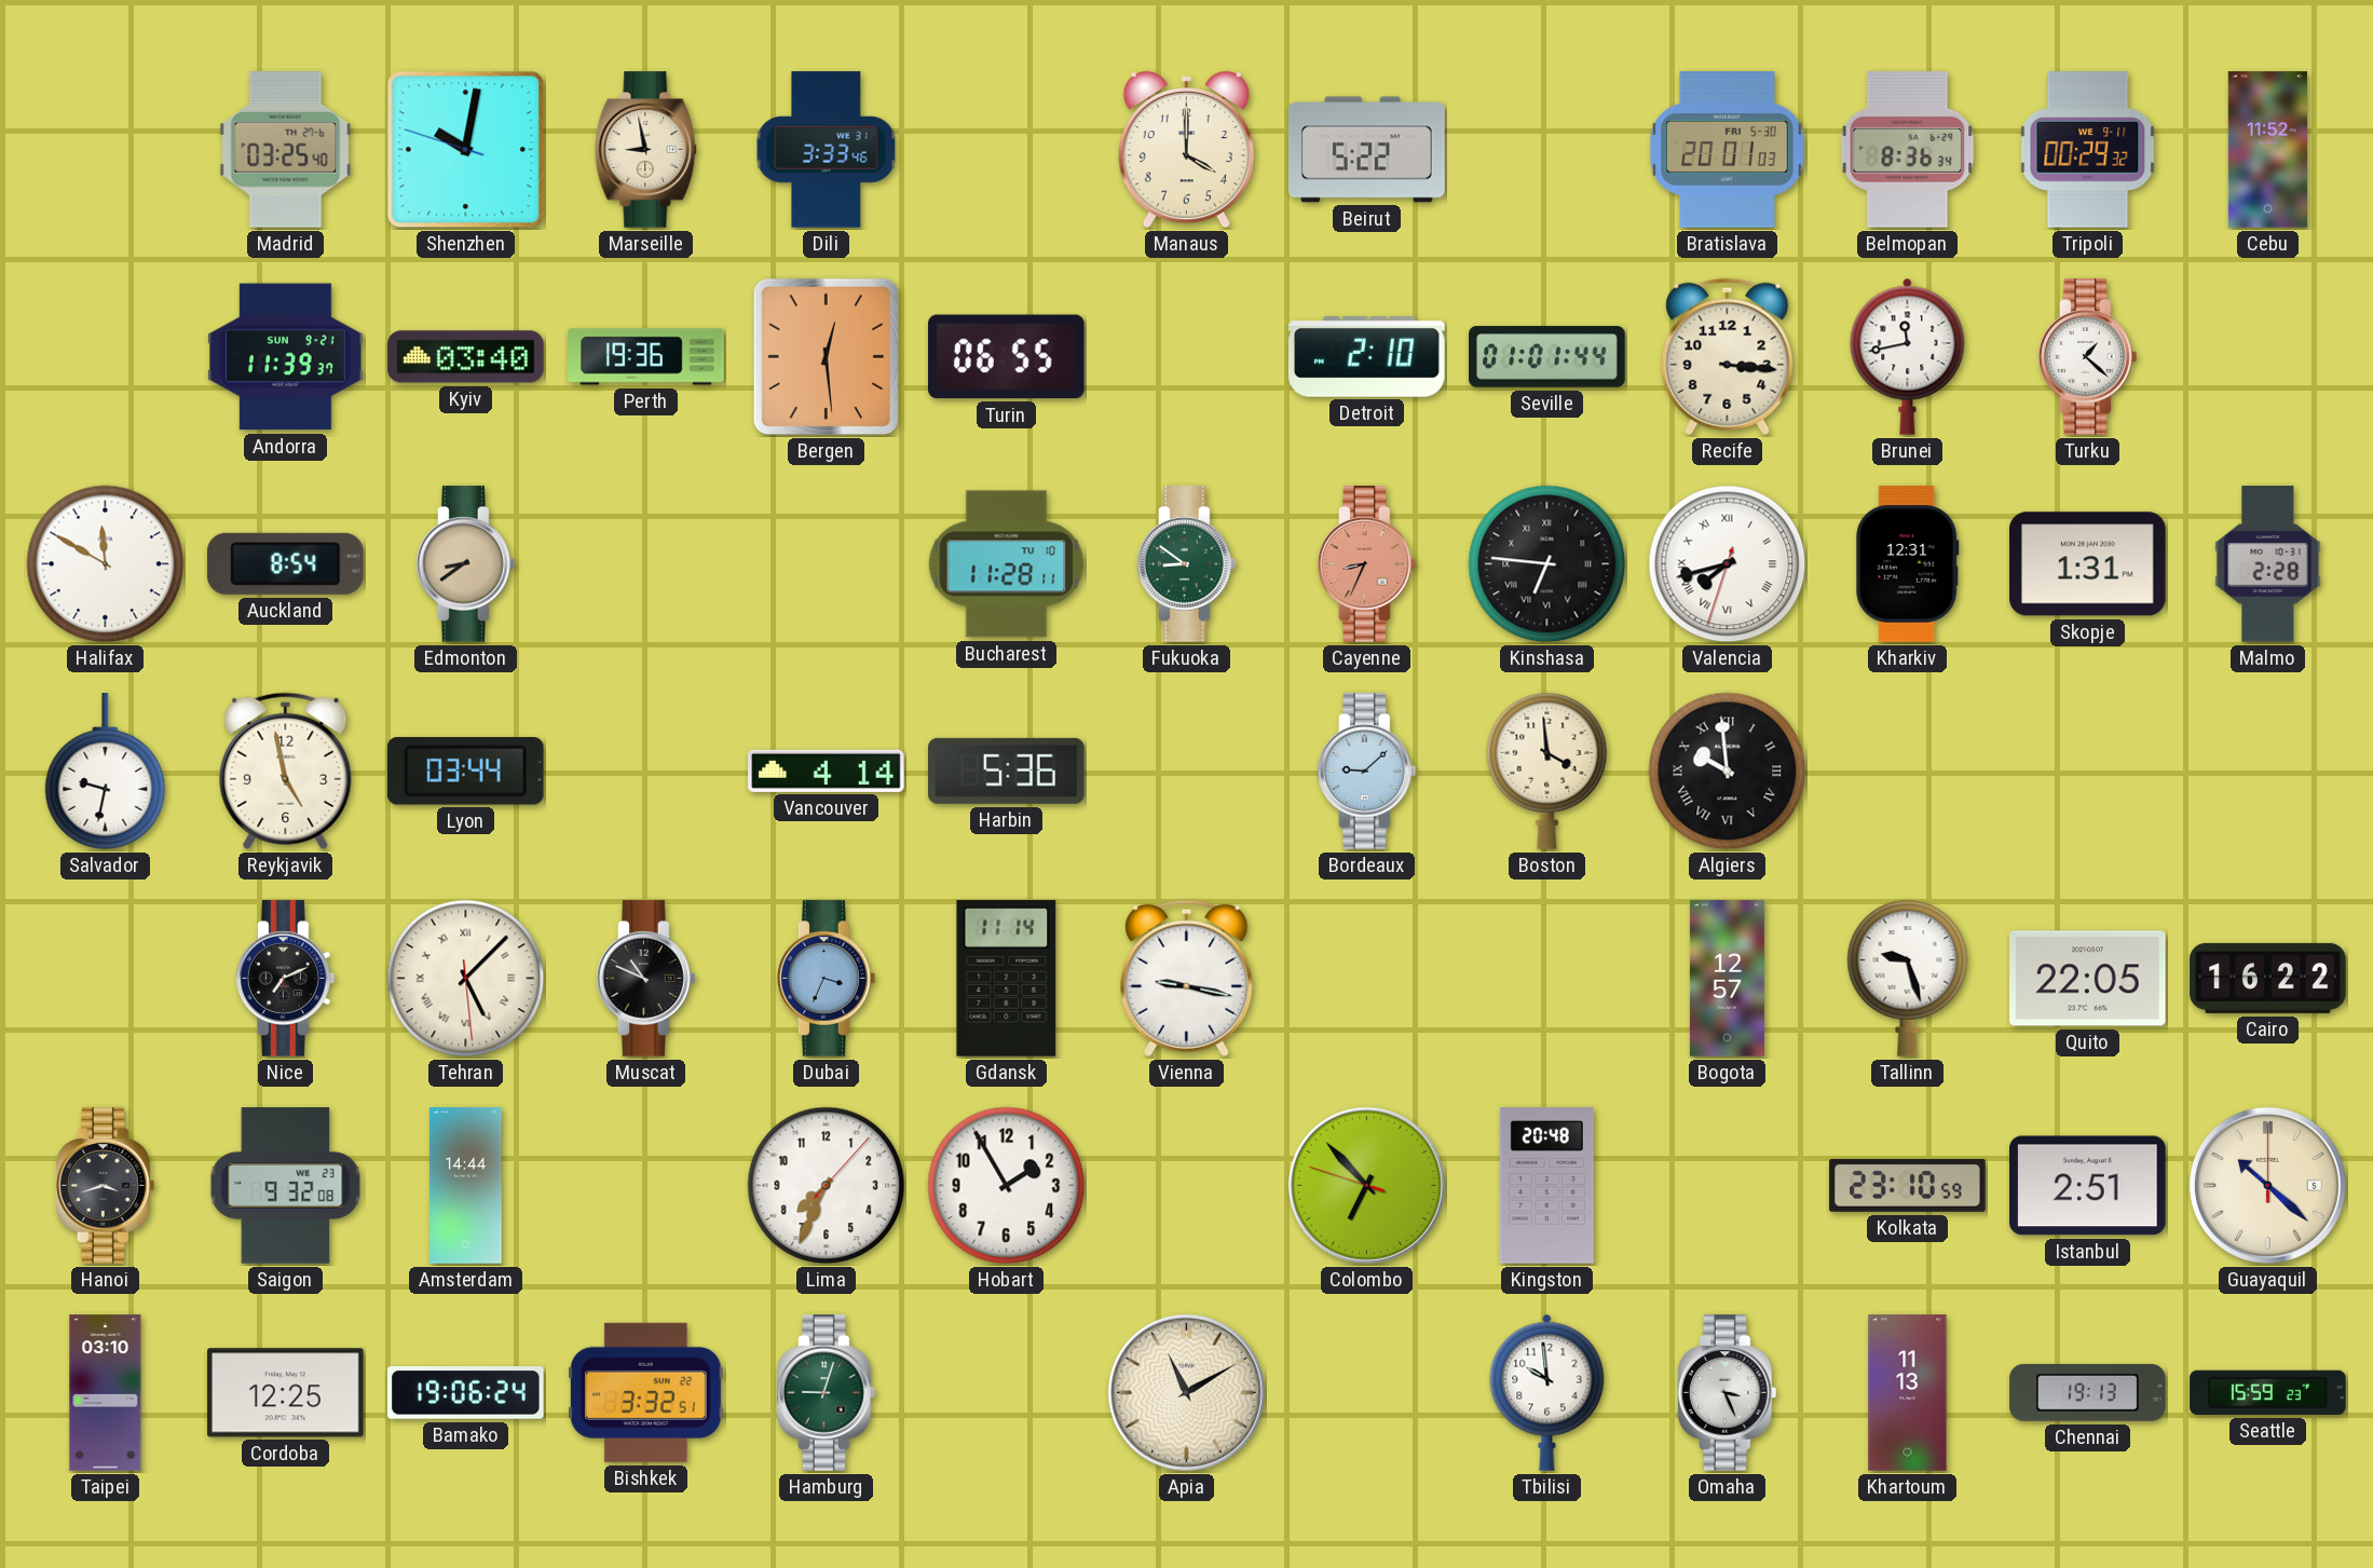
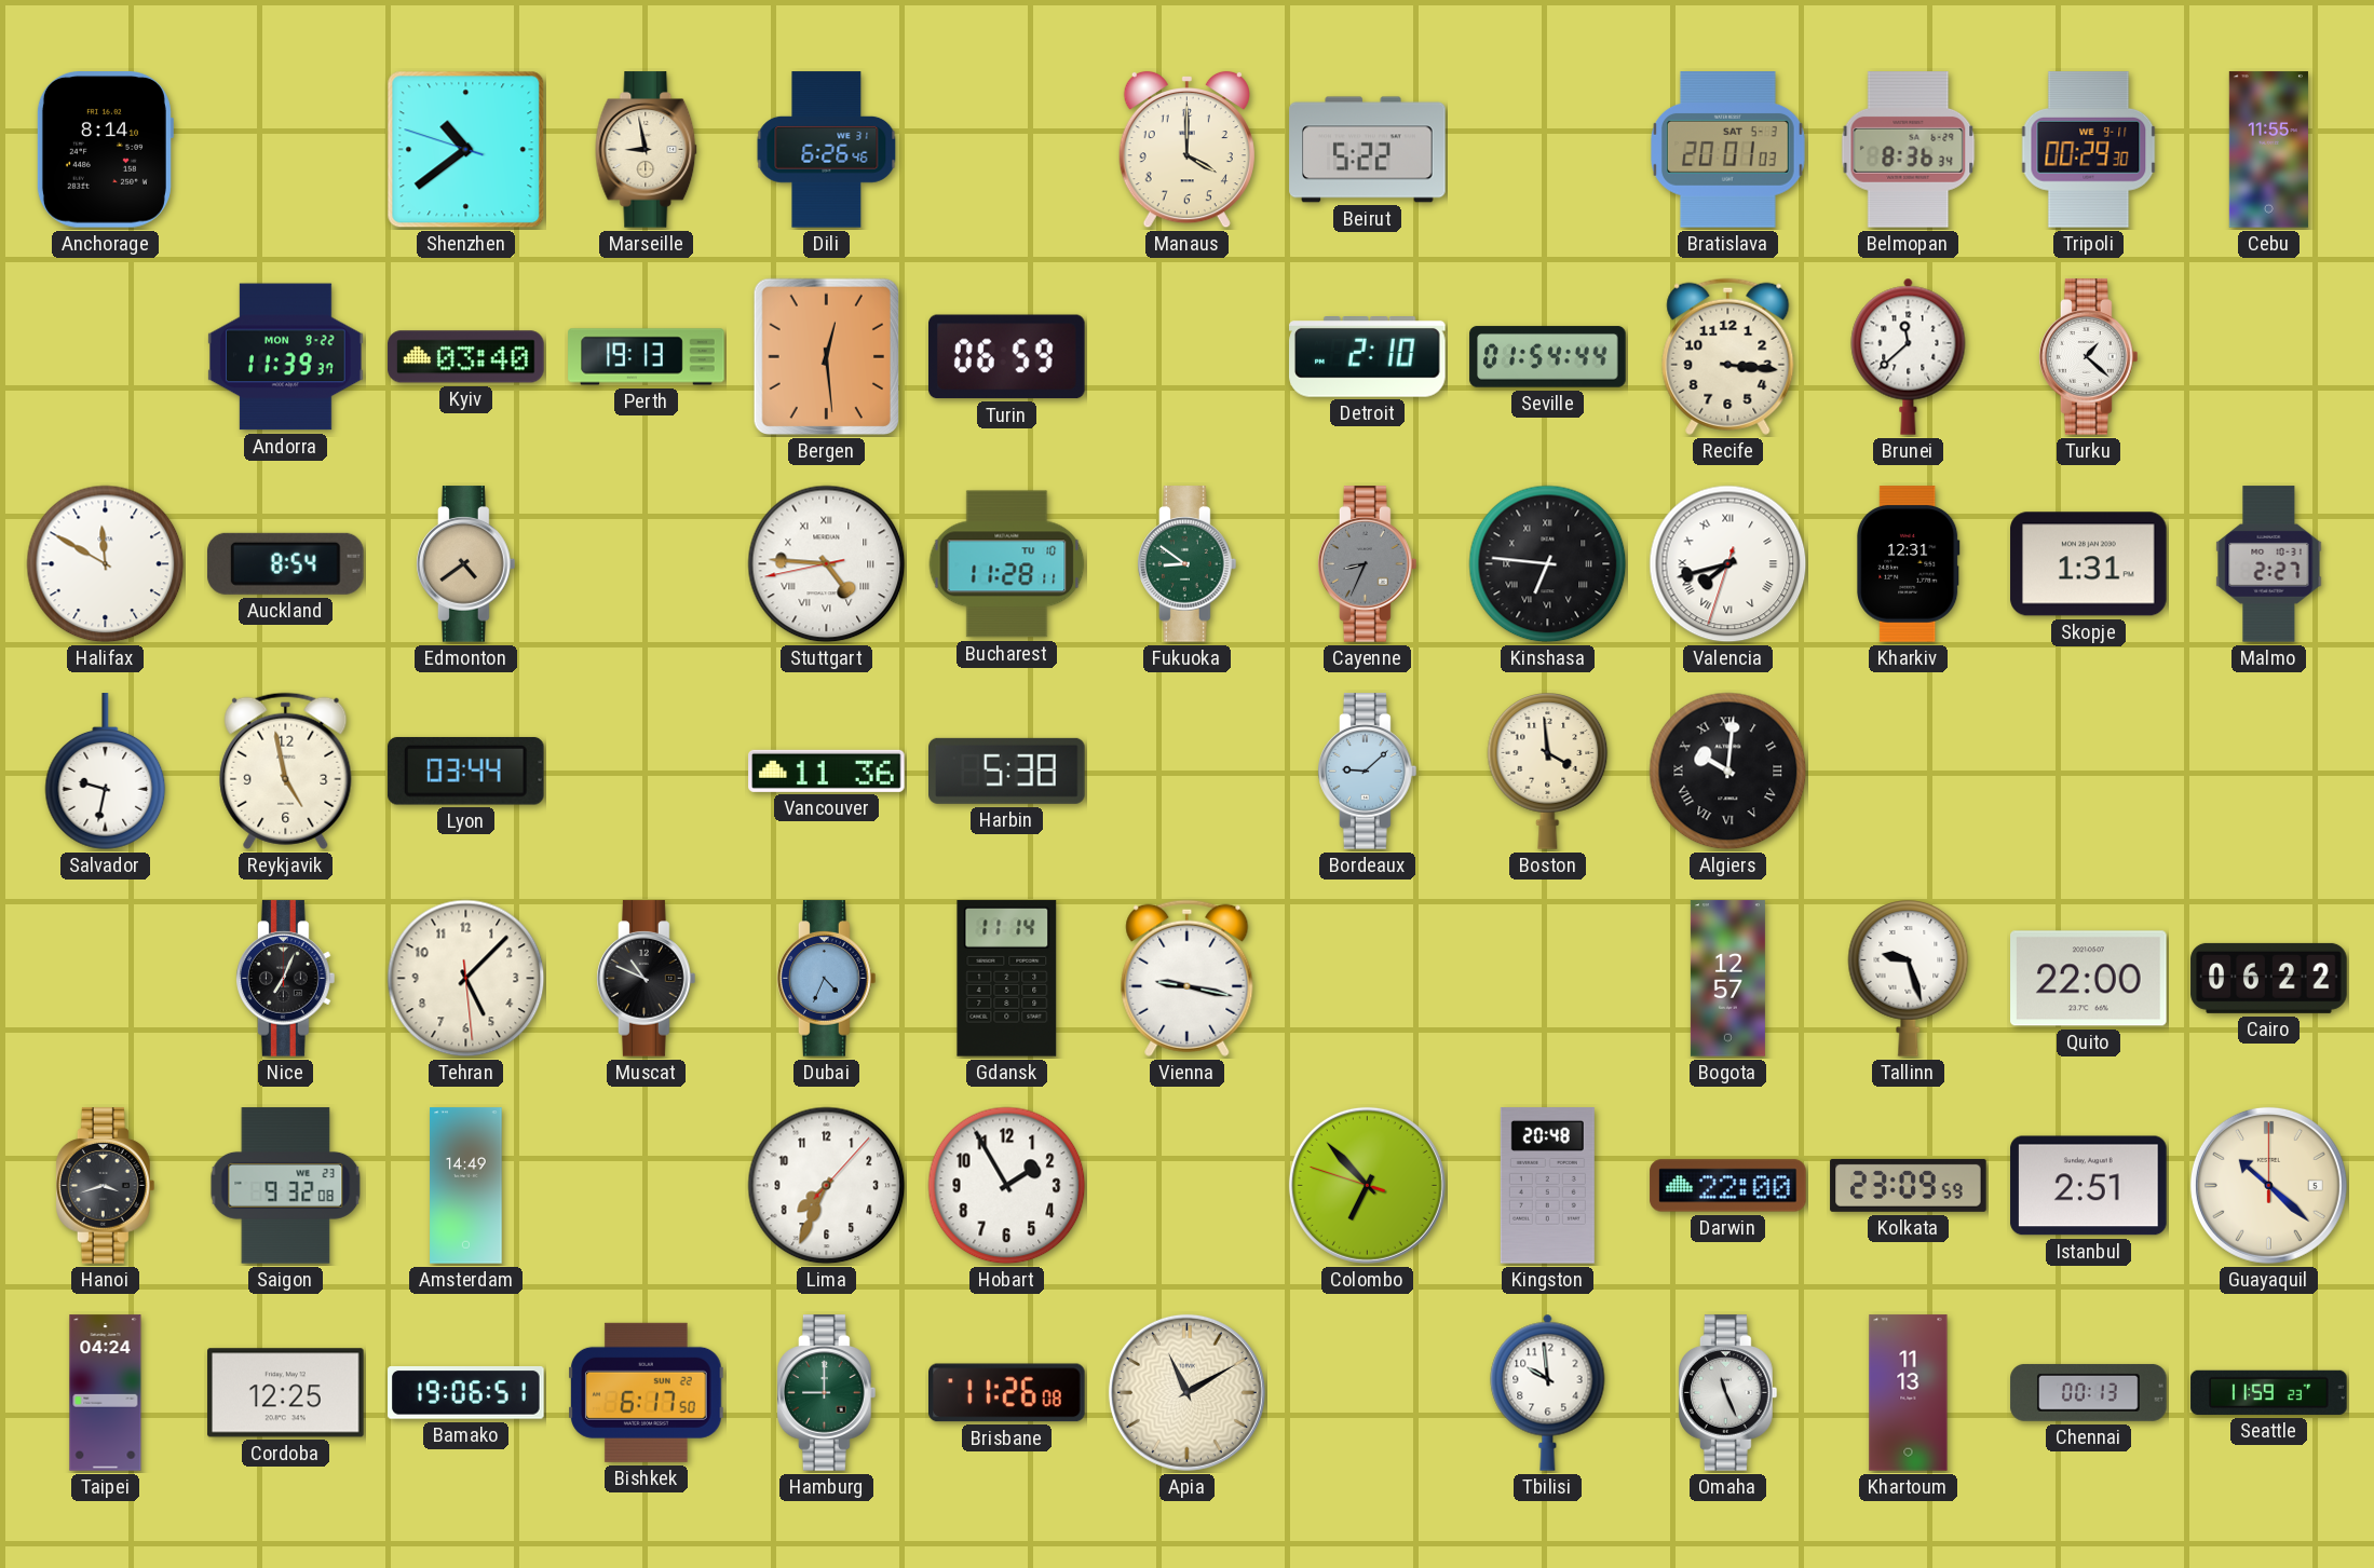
Anchorage: none -> 8:14
Madrid: 03:25 -> none
Shenzhen: 10:01 -> 10:38
Dili: 3:33 -> 6:26
Bratislava date: FRI 5-30 -> SAT 5-3
Tripoli: 00:29:32 -> 00:29:30
Cebu: 11:52 -> 11:55
Andorra date: SUN 9-21 -> MON 9-22
Perth: 19:36 -> 19:13
Turin: 06:55 -> 06:59
Seville: 01:01 -> 01:54
Brunei: 11:43 -> 11:38
Edmonton: 8:39 -> 4:39
Stuttgart: none -> 4:45
Cayenne dial: salmon -> grey
Malmo: 2:28 -> 2:27
Vancouver: 4:14 -> 11:36
Harbin: 5:36 -> 5:38
Algiers: 9:59 -> 10:01
Nice: 7:11 -> 7:04
Tehran numerals: Roman -> Arabic
Dubai: 3:34 -> 4:34
Quito: 22:05 -> 22:00
Cairo: 16:22 -> 06:22
Amsterdam: 14:44 -> 14:49
Darwin: none -> 22:00
Kolkata: 23:10 -> 23:09
Taipei: 03:10 -> 04:24
Bamako: 19:06:24 -> 19:06:51
Bishkek: 3:32 -> 6:17
Hamburg: 9:03 -> 9:00
Brisbane: none -> 11:26
Omaha: 3:26 -> 11:26
Chennai: 19:13 -> 00:13
Seattle: 15:59 -> 11:59
